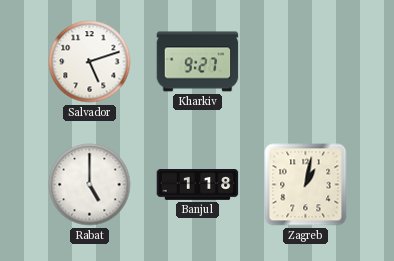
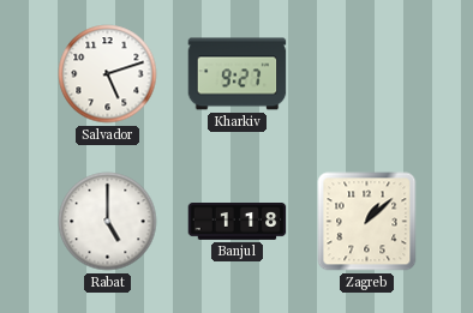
Zagreb: 1:02 -> 1:08
